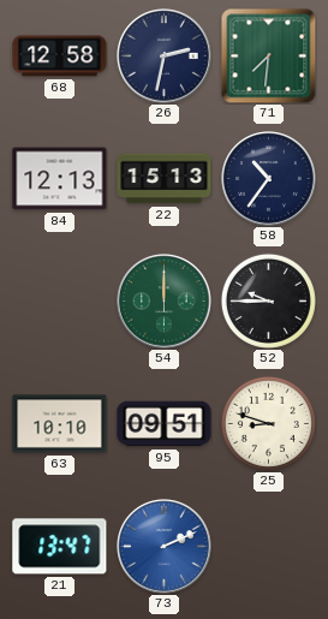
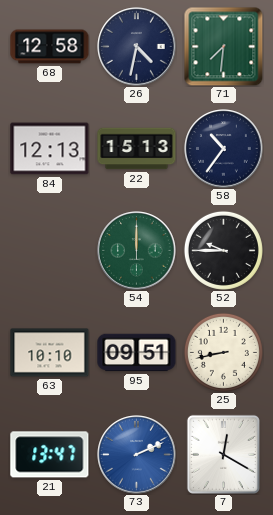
26: 2:32 -> 4:32
25: 8:48 -> 8:43
7: none -> 12:20
